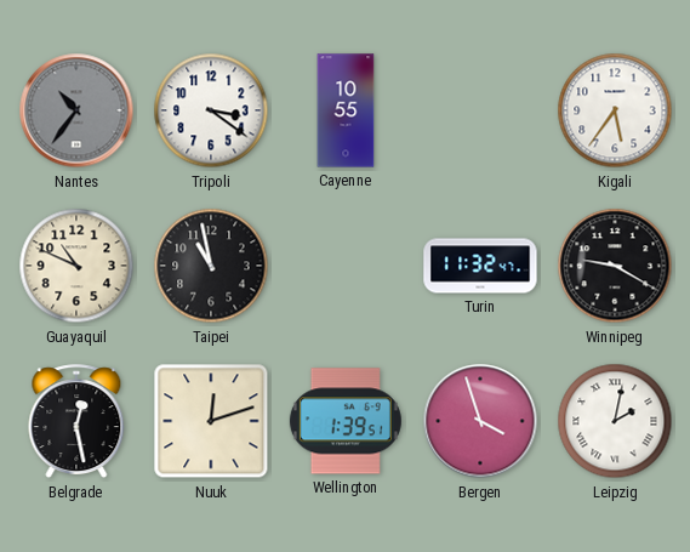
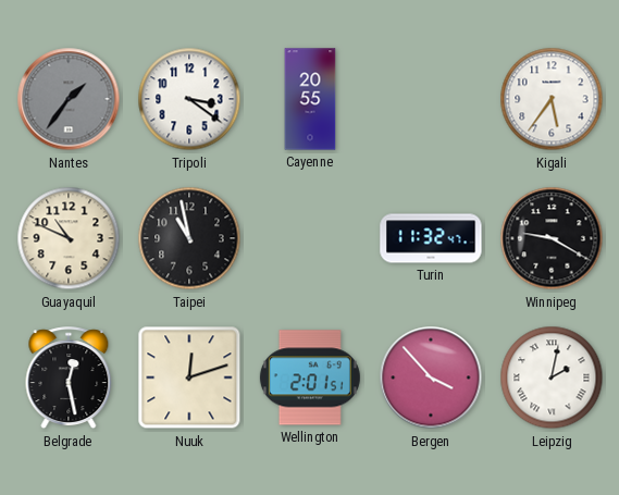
Nantes: 10:36 -> 1:36
Cayenne: 10:55 -> 20:55
Wellington: 1:39 -> 2:01
Bergen: 3:57 -> 3:53
